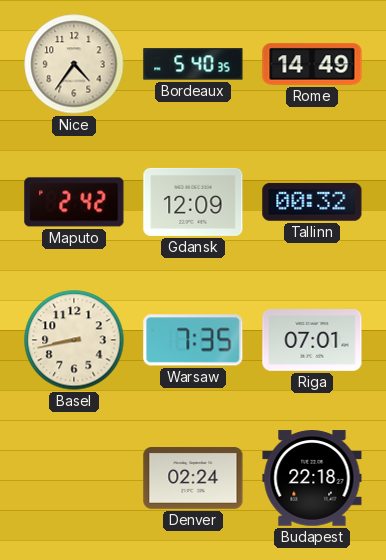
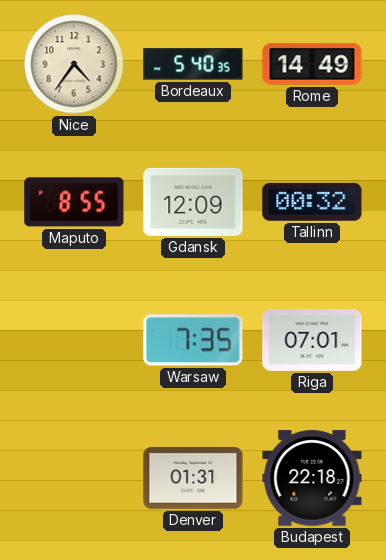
Maputo: 2:42 -> 8:55
Basel: 8:43 -> none
Denver: 02:24 -> 01:31
